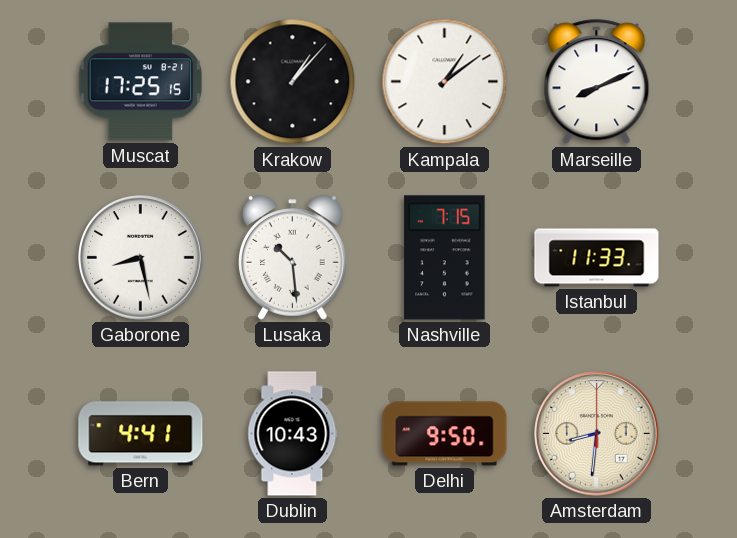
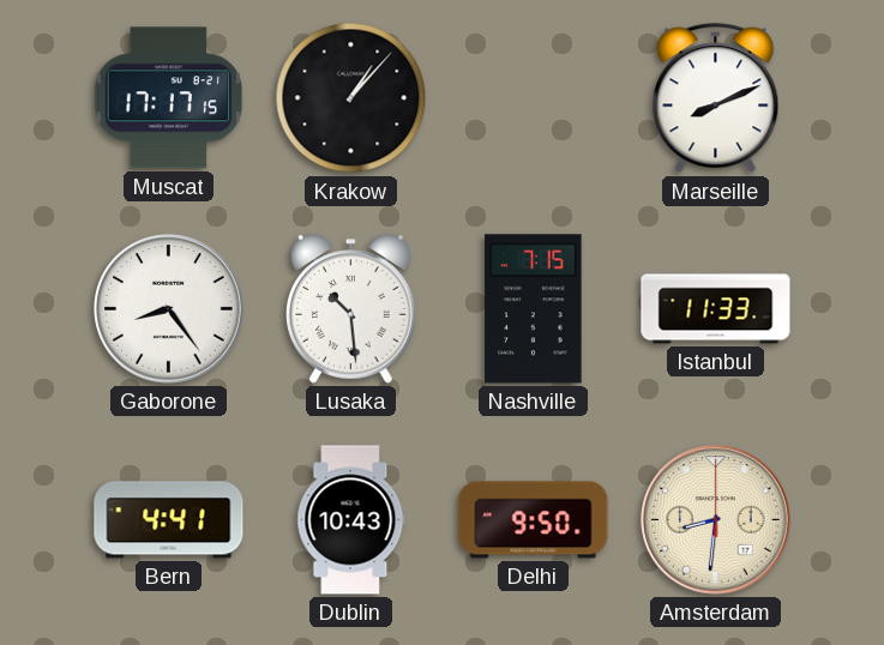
Muscat: 17:25 -> 17:17
Kampala: 1:09 -> none
Gaborone: 8:28 -> 8:24
